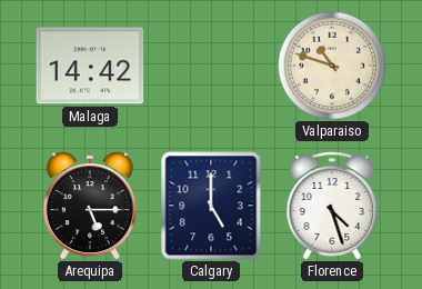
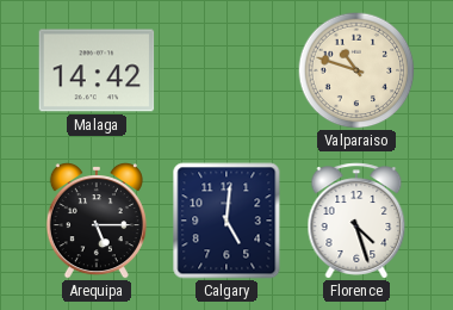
Calgary: 5:00 -> 5:01
